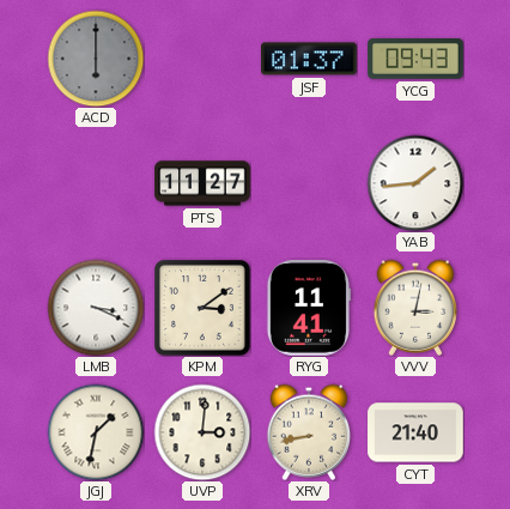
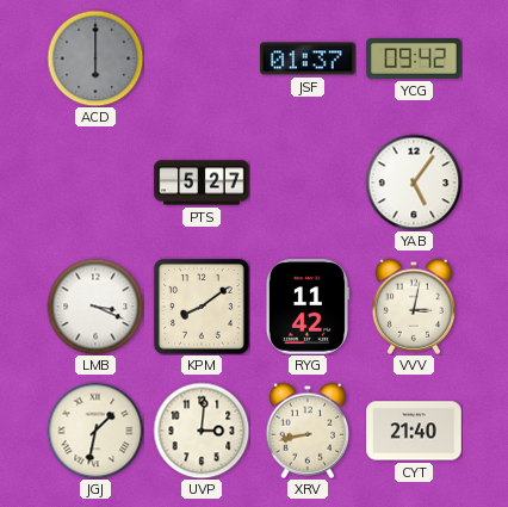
YCG: 09:43 -> 09:42
PTS: 11:27 -> 5:27
YAB: 1:44 -> 5:06
KPM: 3:09 -> 8:09
RYG: 11:41 -> 11:42
